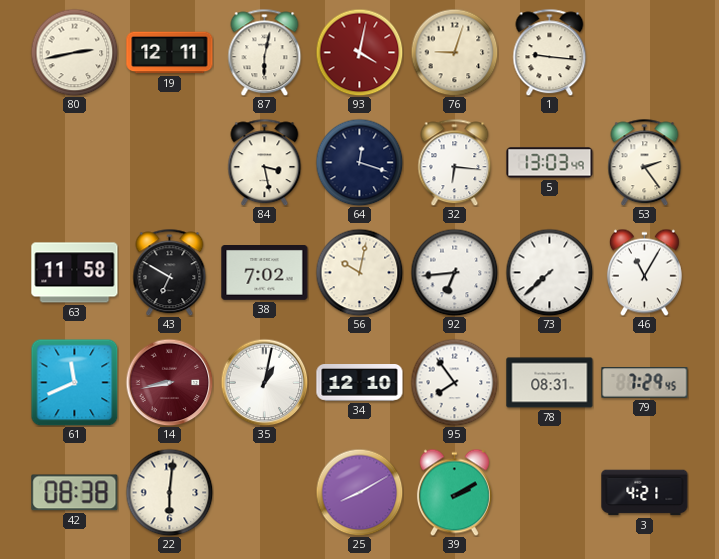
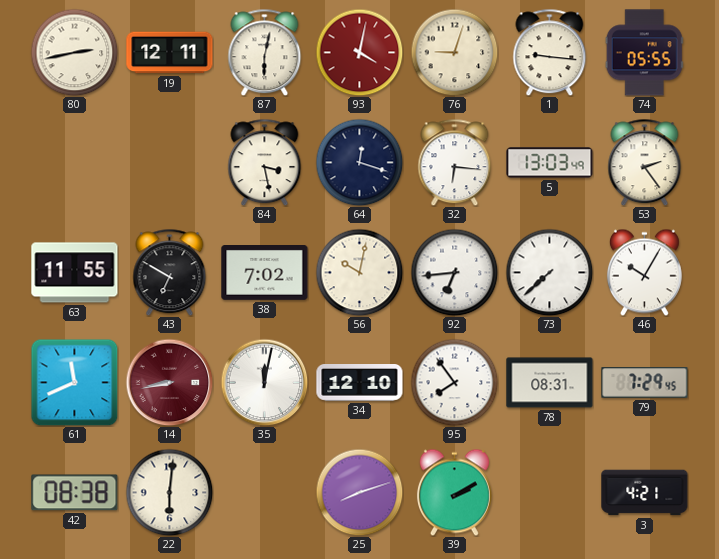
74: none -> 05:55
63: 11:58 -> 11:55
46: 11:05 -> 10:05
35: 1:02 -> 12:02
25: 8:10 -> 8:12
